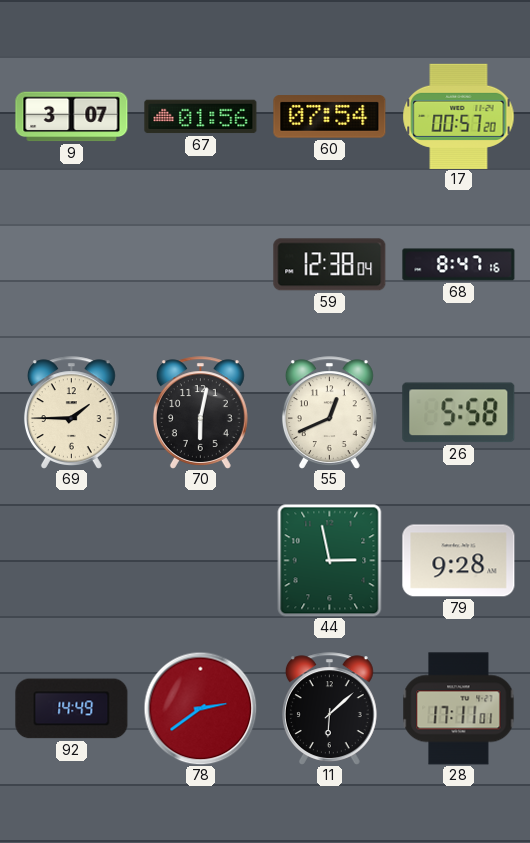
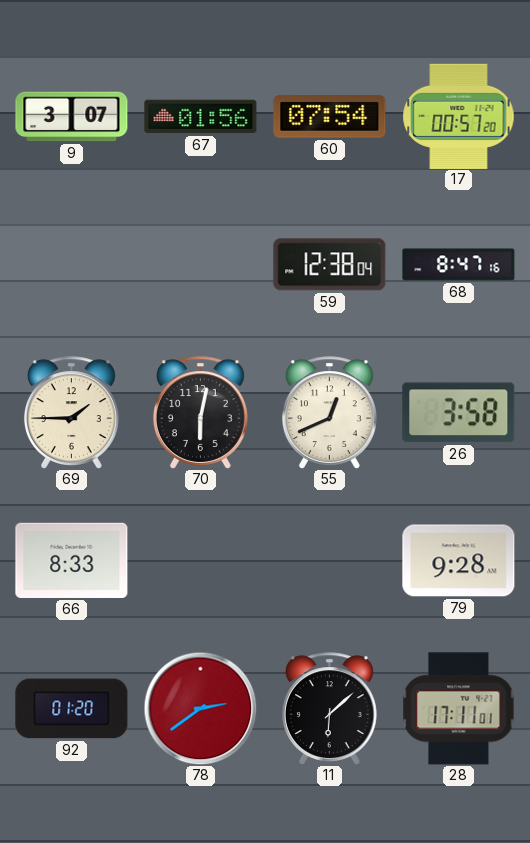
26: 5:58 -> 3:58
66: none -> 8:33
44: 2:58 -> none
92: 14:49 -> 01:20
